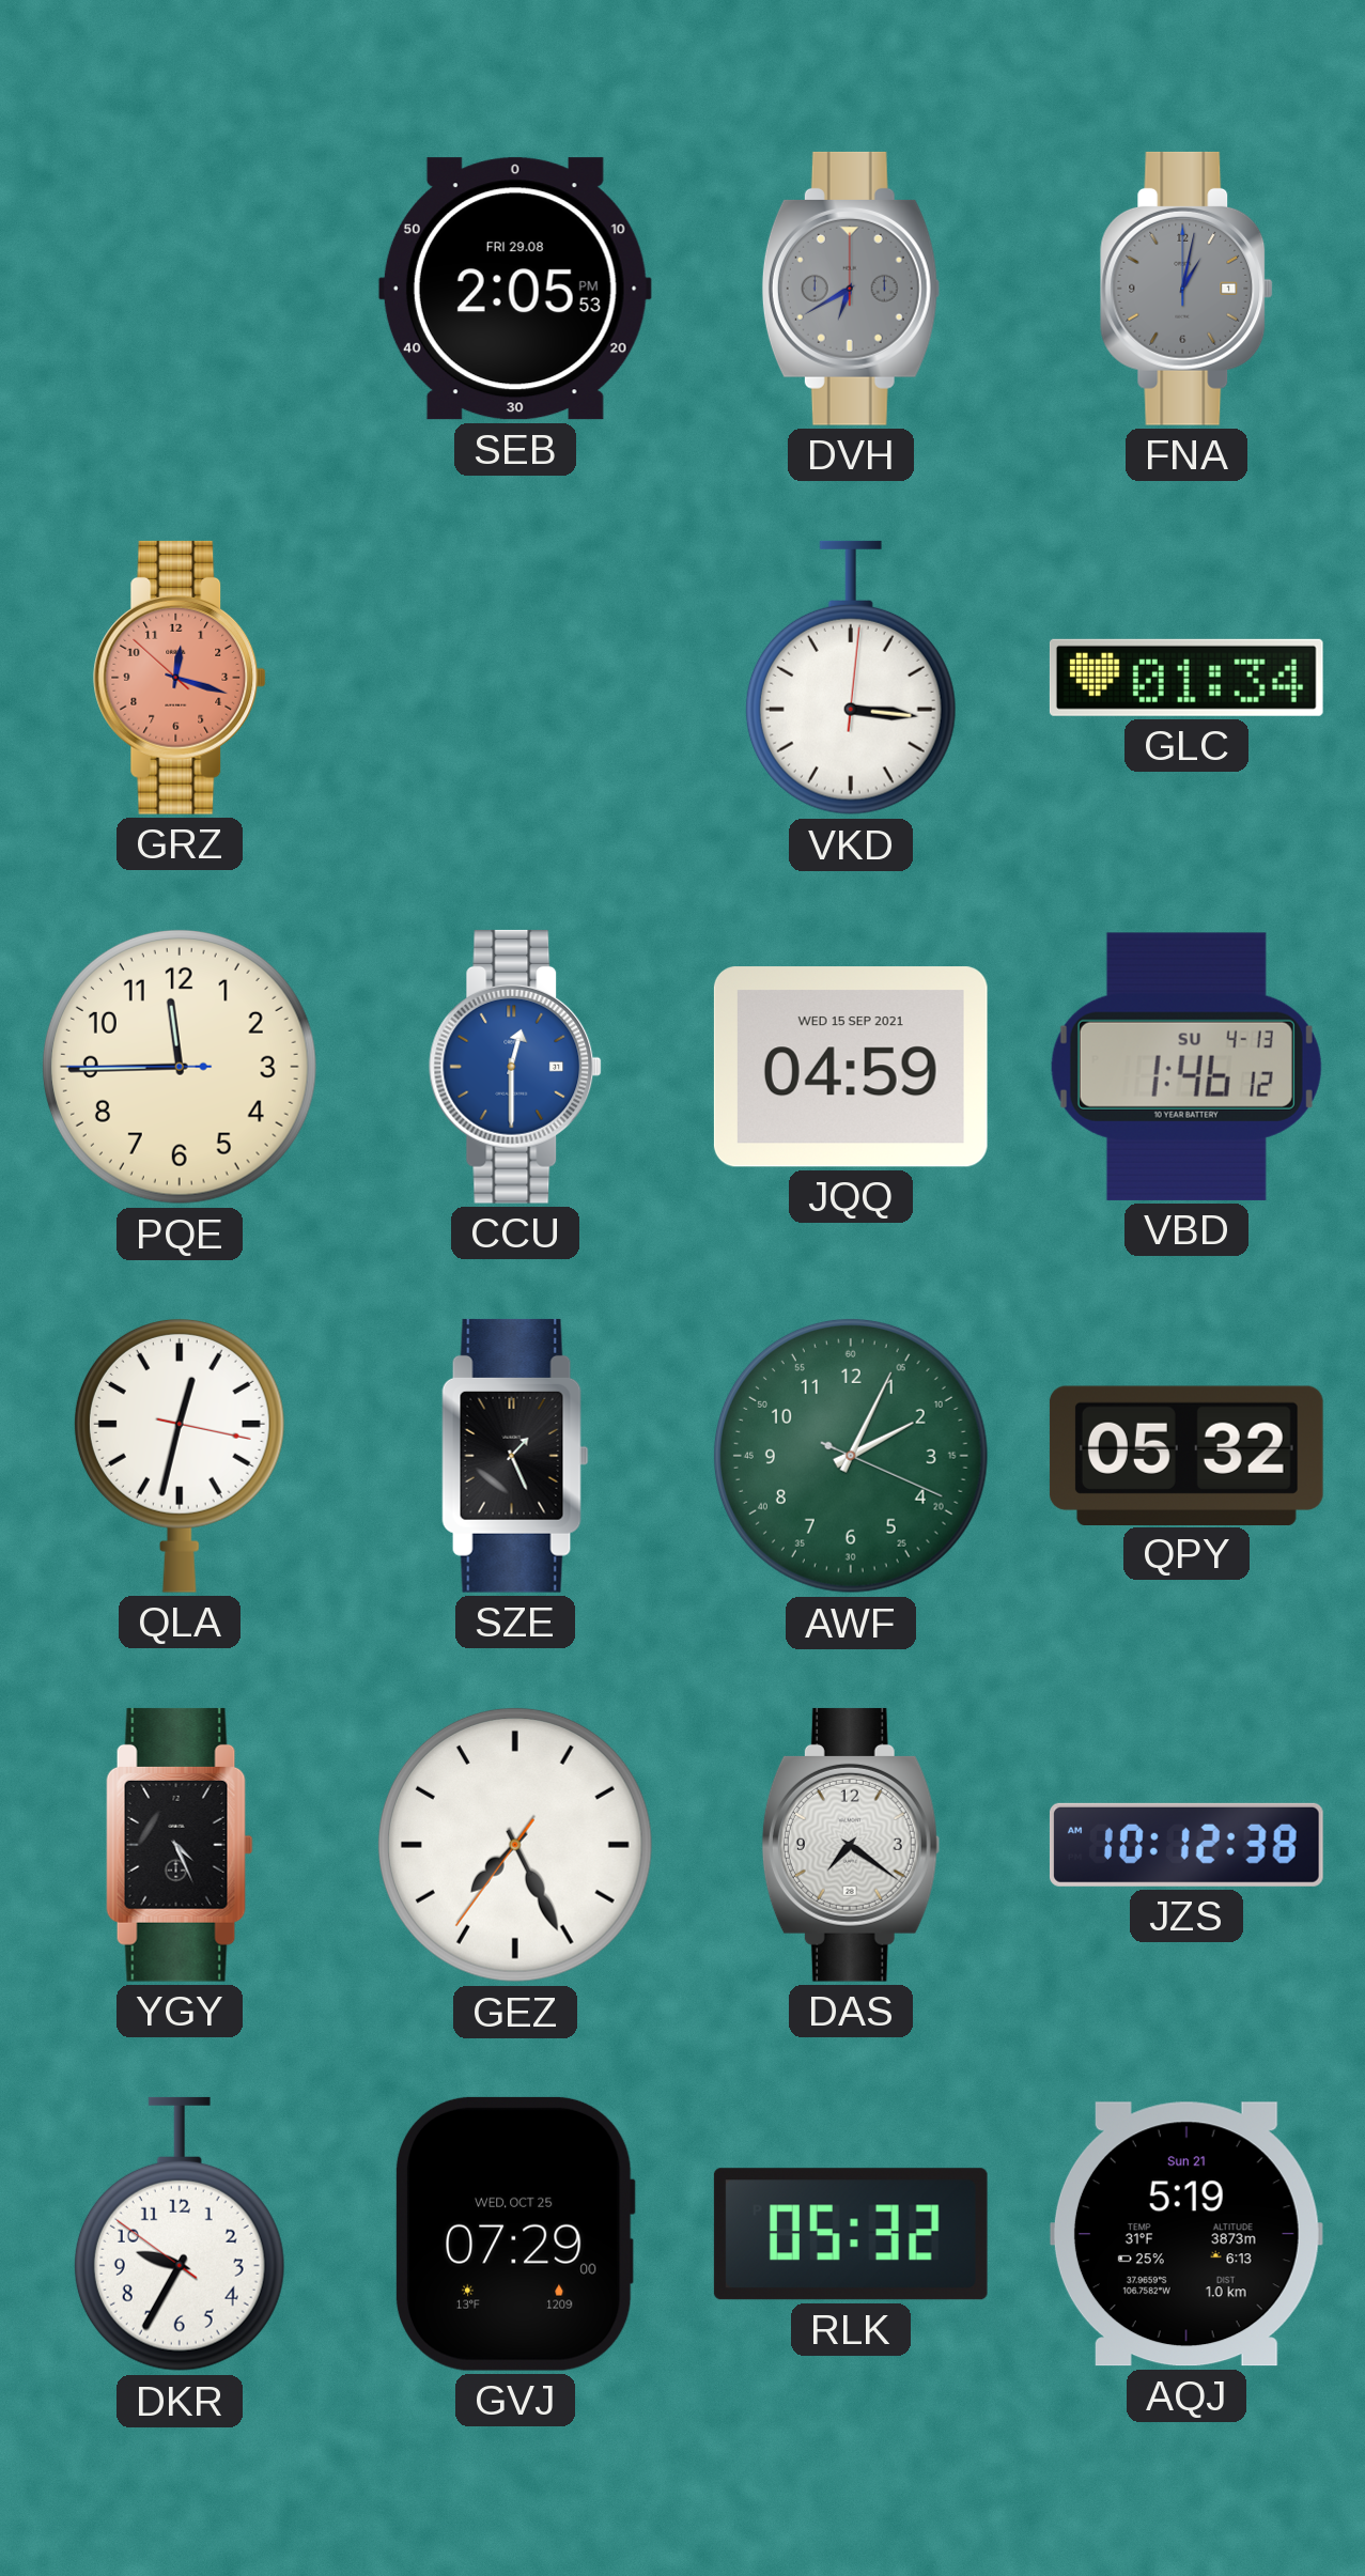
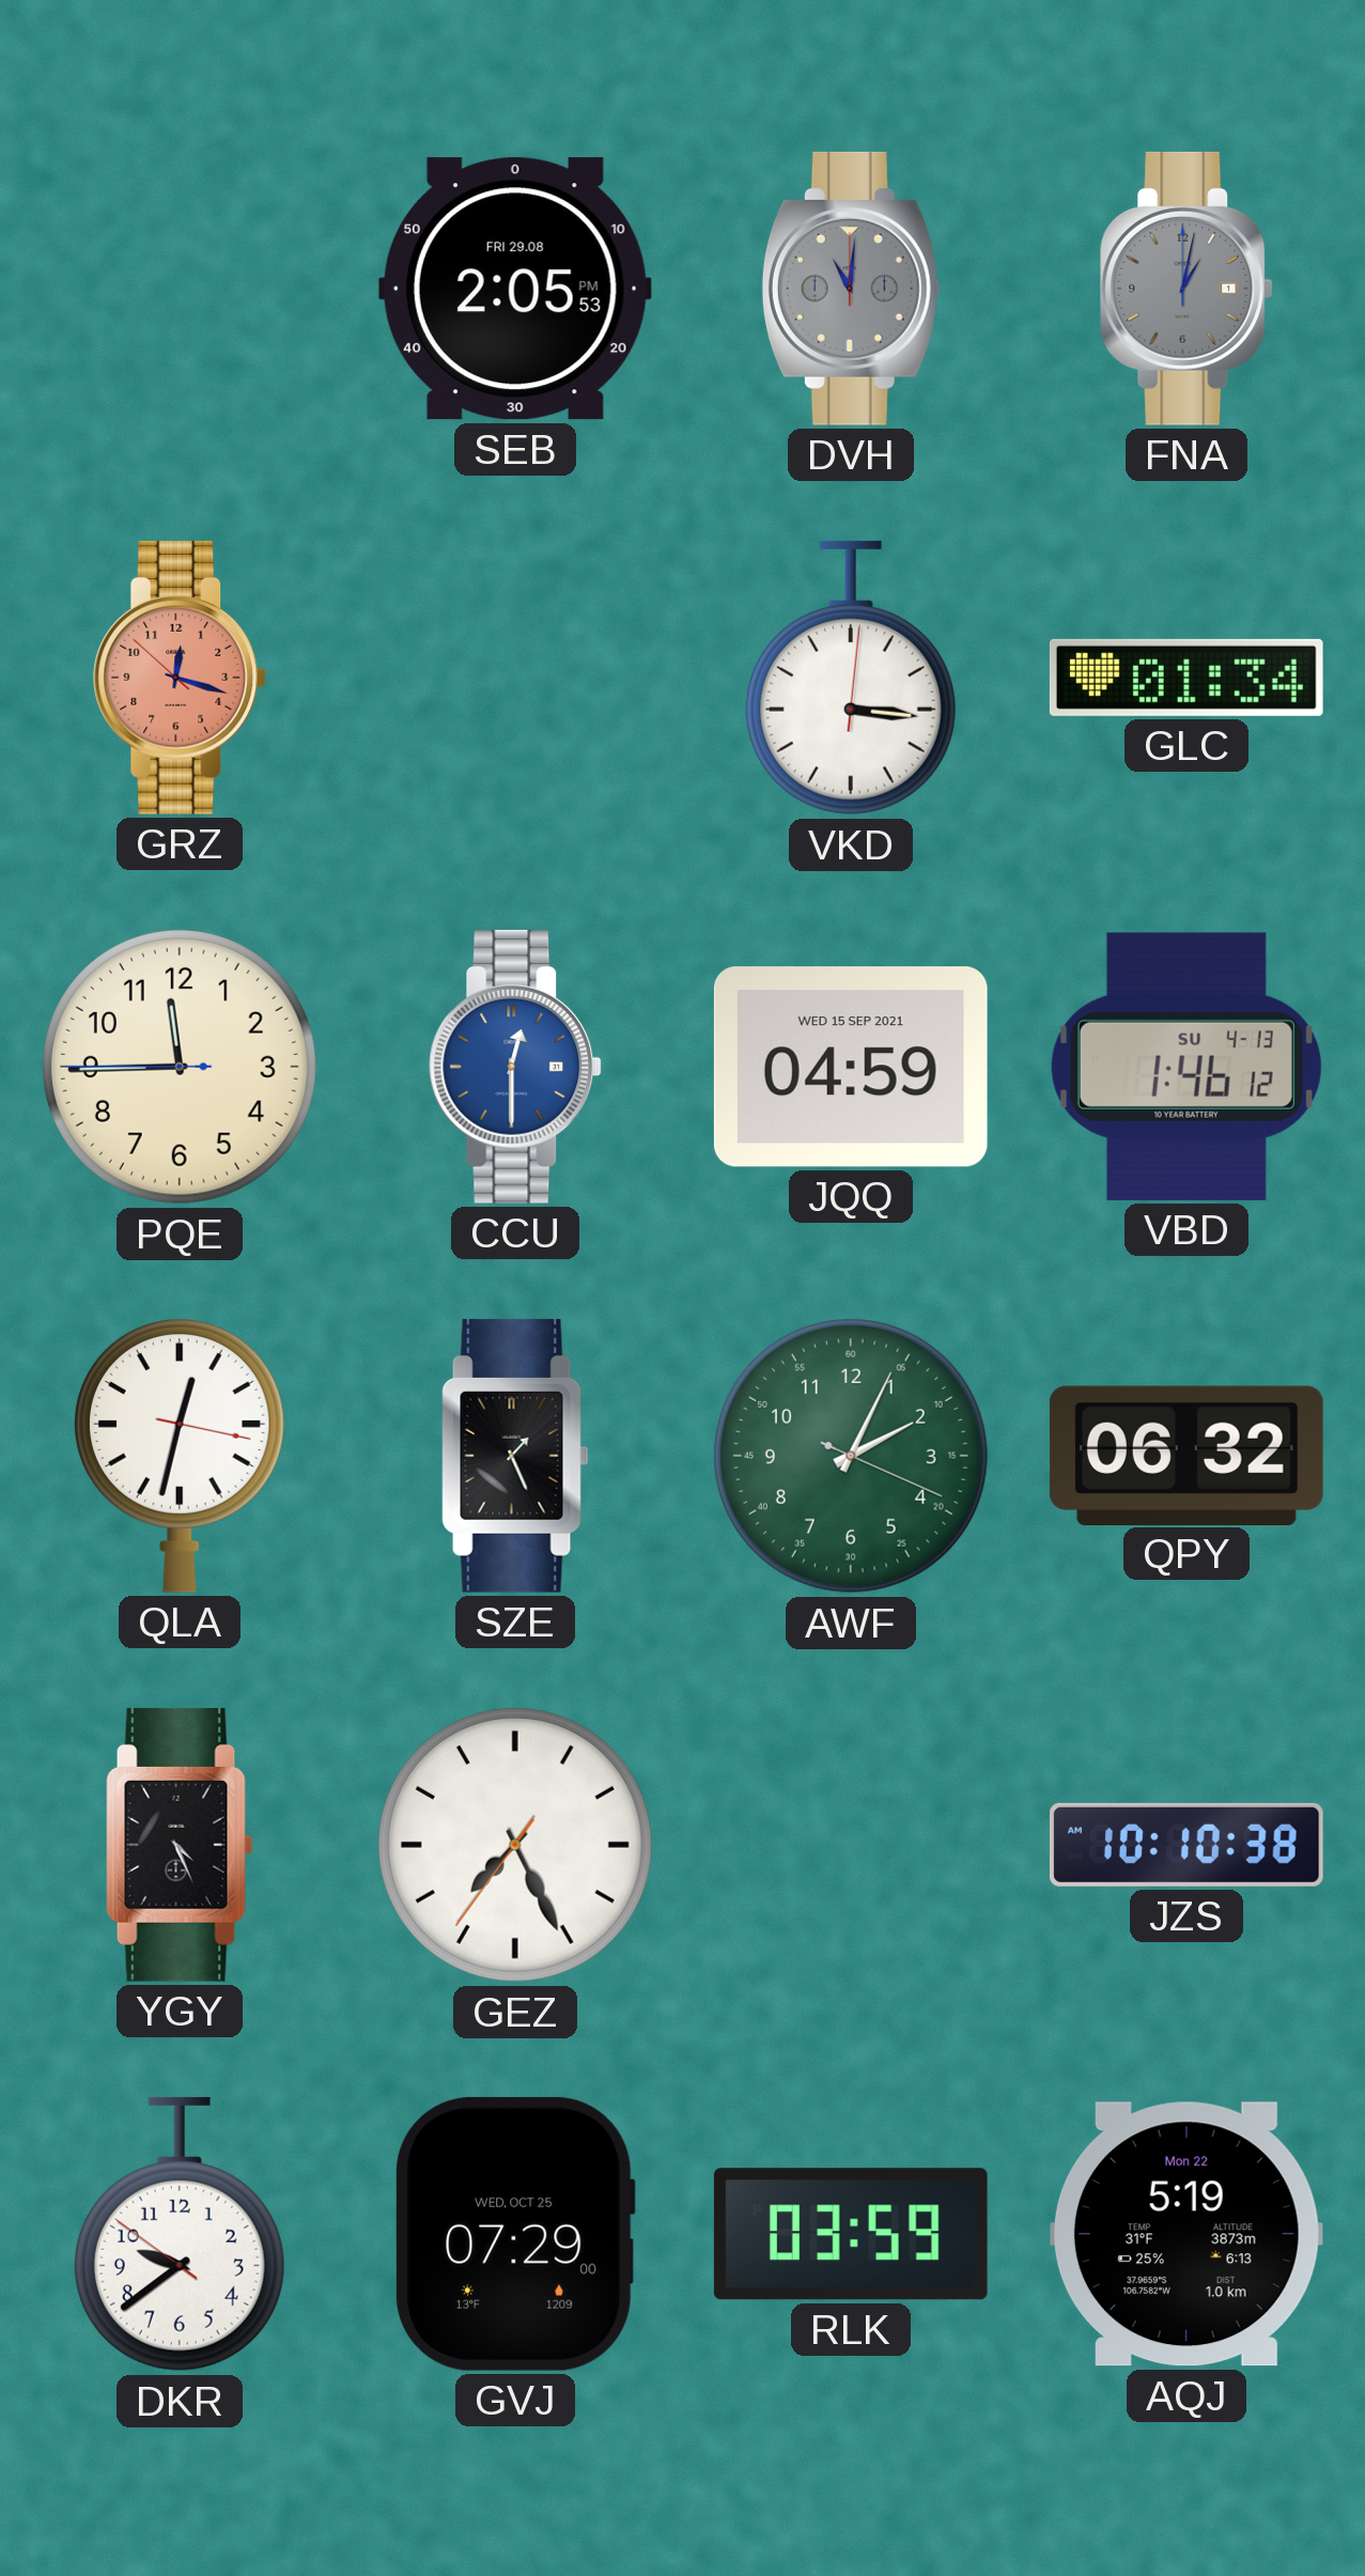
DVH: 6:40 -> 11:01
QPY: 05:32 -> 06:32
DAS: 7:21 -> none
JZS: 10:12 -> 10:10
DKR: 9:34 -> 9:38
RLK: 05:32 -> 03:59
AQJ date: Sun 21 -> Mon 22
